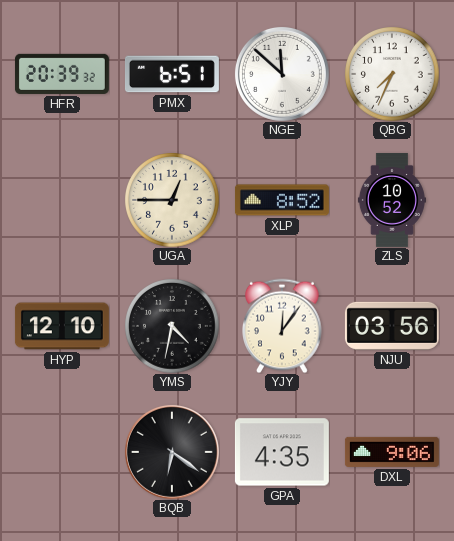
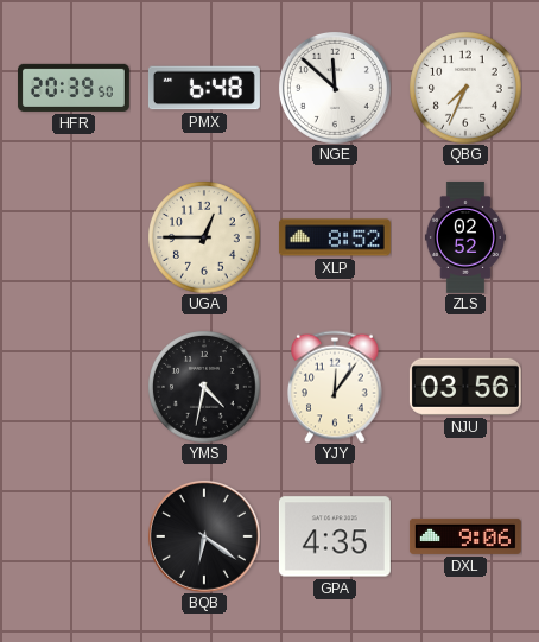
HFR: 20:39:32 -> 20:39:50
PMX: 6:51 -> 6:48
ZLS: 10:52 -> 02:52
HYP: 12:10 -> none
